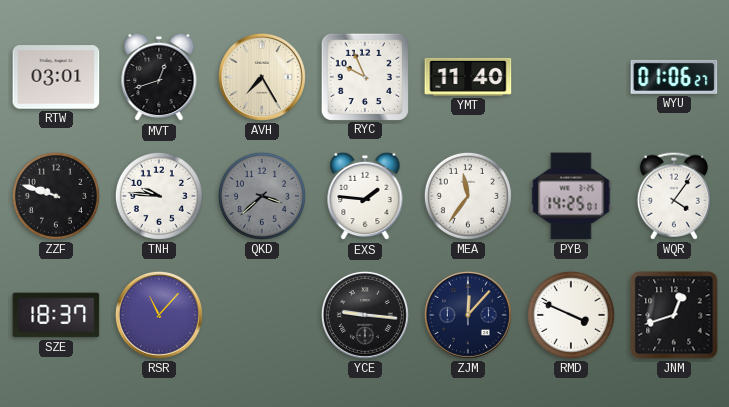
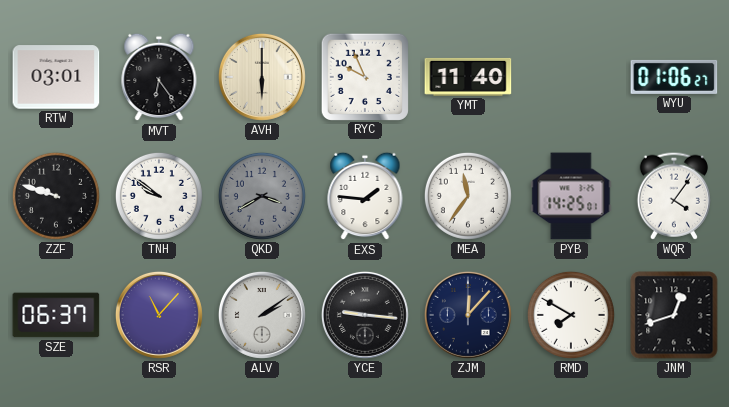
MVT: 12:42 -> 6:24
AVH: 7:25 -> 6:00
TNH: 9:46 -> 9:51
QKD: 3:38 -> 3:40
SZE: 18:37 -> 06:37
ALV: none -> 2:09
RMD: 3:49 -> 7:50
